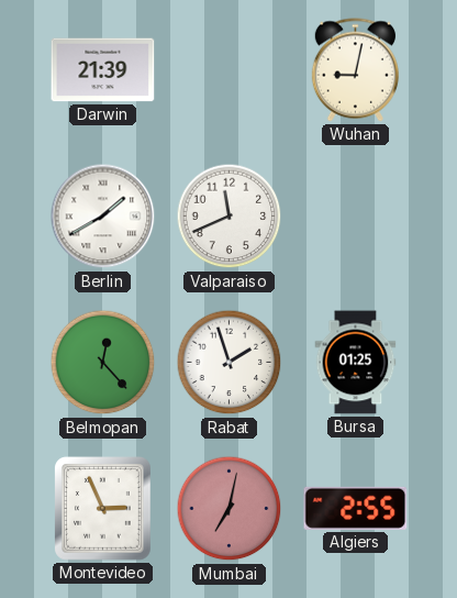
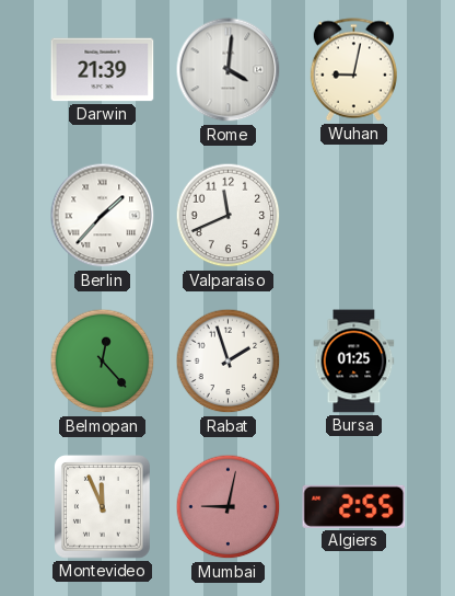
Rome: none -> 4:01
Berlin: 1:40 -> 1:37
Montevideo: 2:56 -> 11:56
Mumbai: 7:02 -> 9:02
